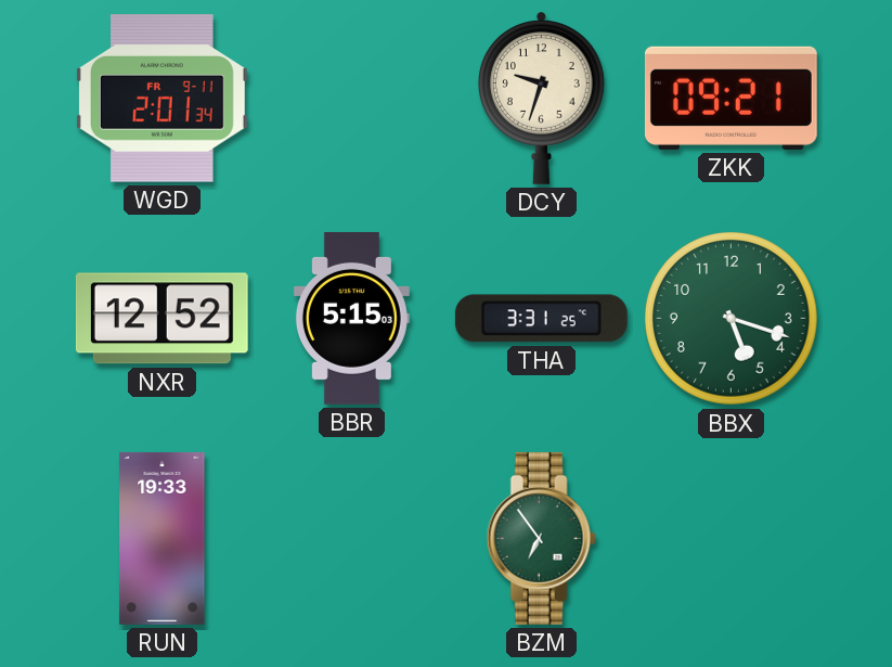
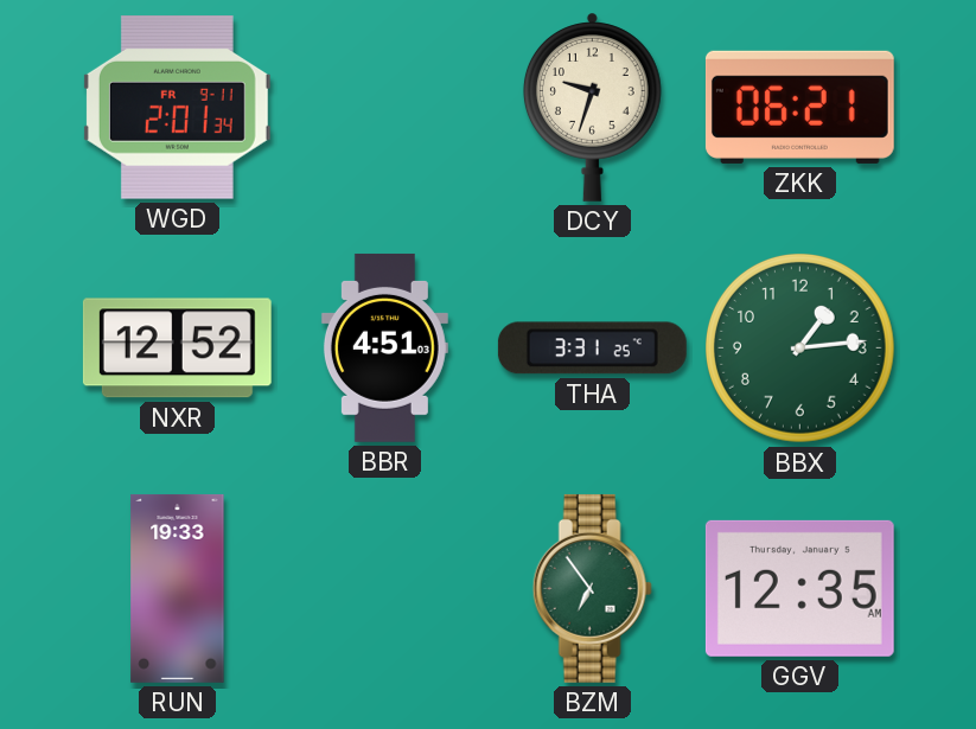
ZKK: 09:21 -> 06:21
BBR: 5:15 -> 4:51
BBX: 5:18 -> 1:14
GGV: none -> 12:35
